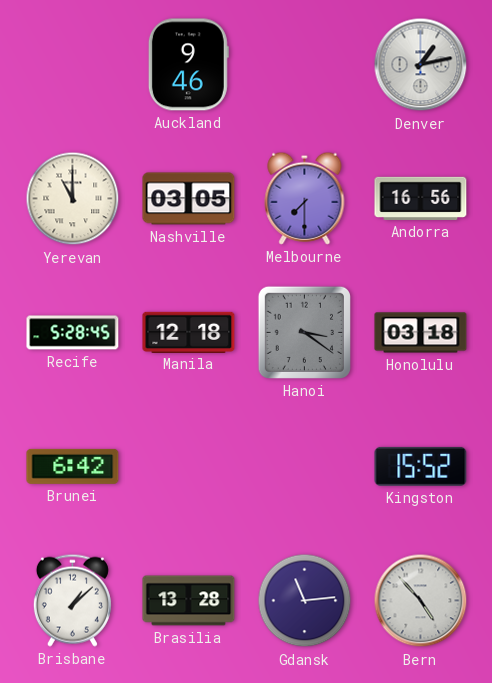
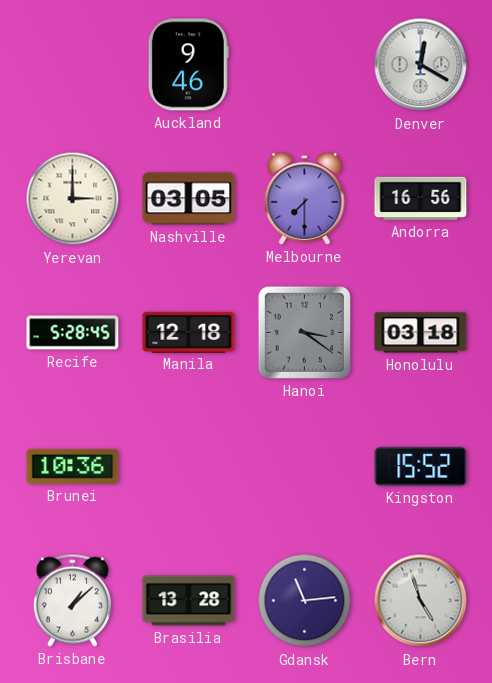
Denver: 1:13 -> 12:20
Yerevan: 11:00 -> 3:00
Brunei: 6:42 -> 10:36
Bern: 4:53 -> 4:57
